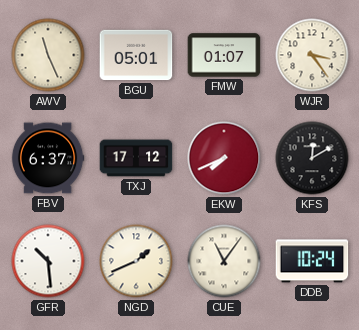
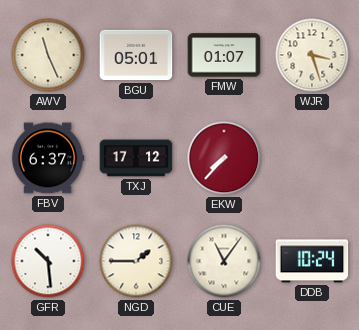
WJR: 3:24 -> 3:27
EKW: 7:41 -> 7:37
KFS: 12:10 -> none
NGD: 1:41 -> 1:45
